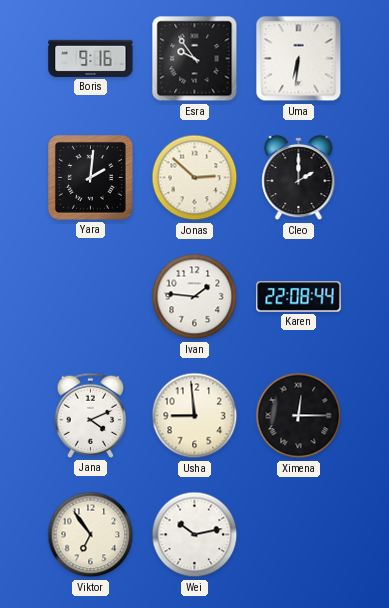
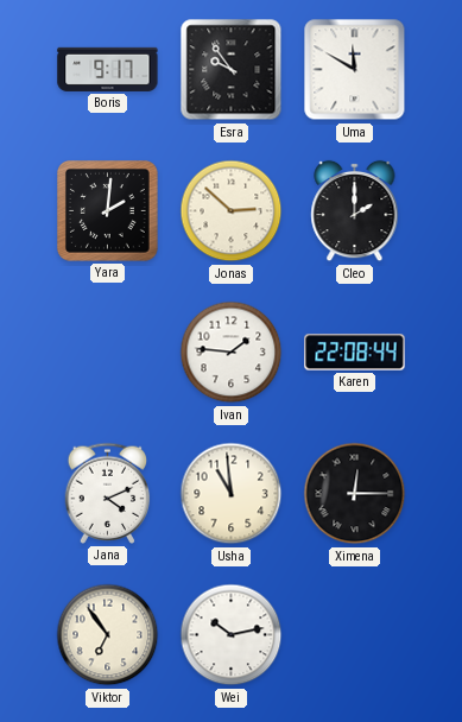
Boris: 9:16 -> 9:17
Uma: 6:31 -> 11:50
Usha: 8:59 -> 10:59
